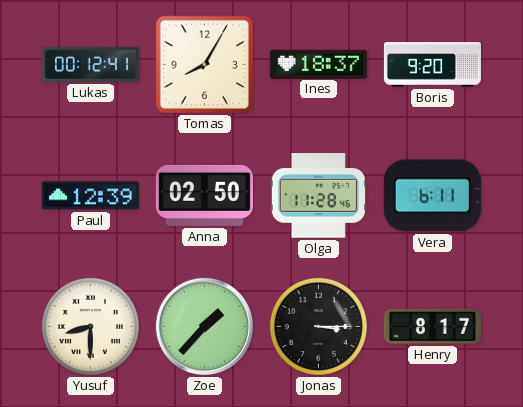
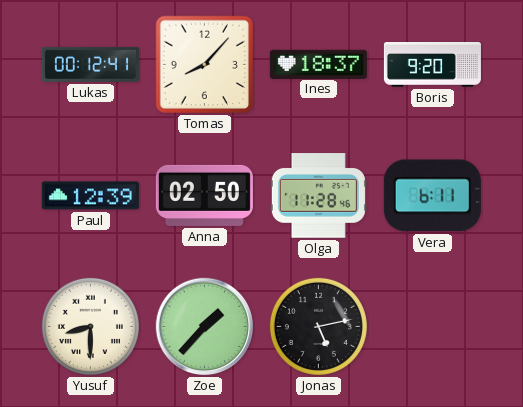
Tomas: 8:05 -> 8:07
Jonas: 3:15 -> 5:13
Henry: 8:17 -> none
